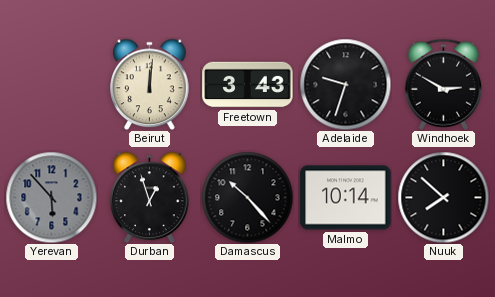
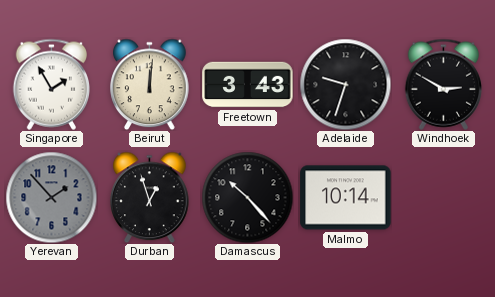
Singapore: none -> 1:55
Yerevan: 5:53 -> 1:53
Nuuk: 7:52 -> none
